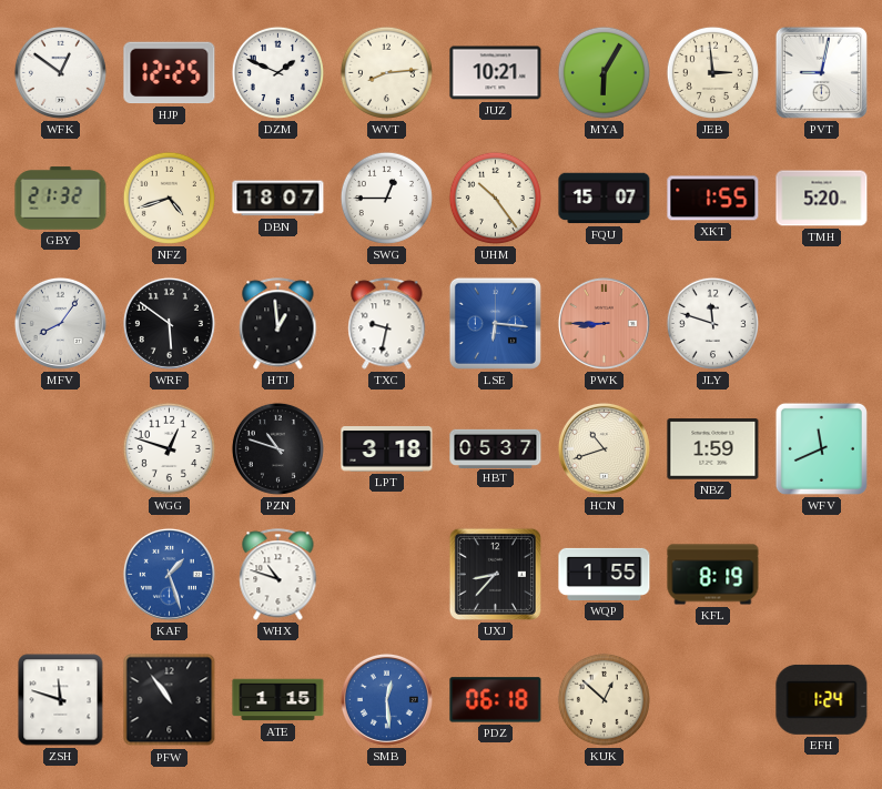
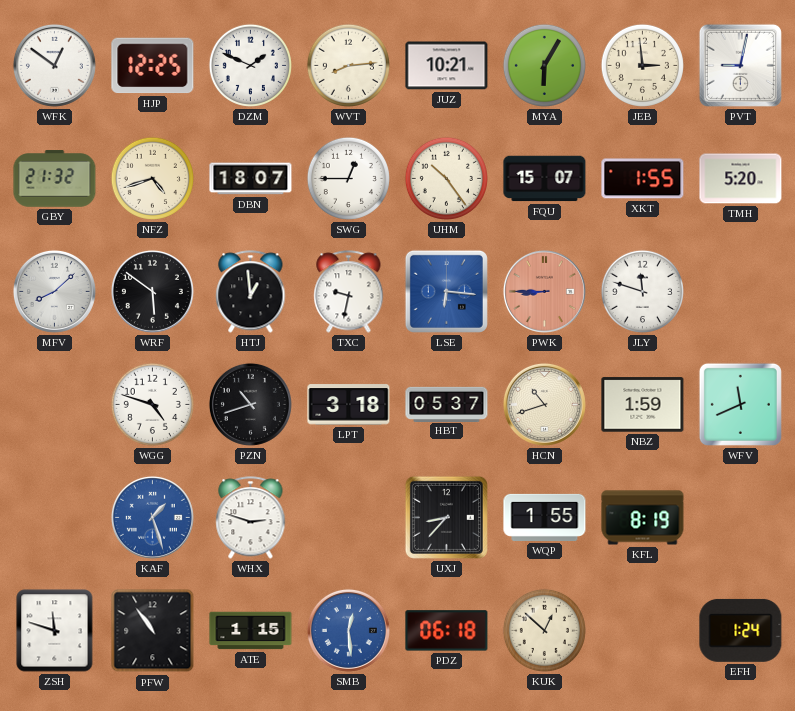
MFV: 8:06 -> 8:08
WGG: 12:48 -> 4:48
PZN: 10:48 -> 10:42
WHX: 10:48 -> 2:48
